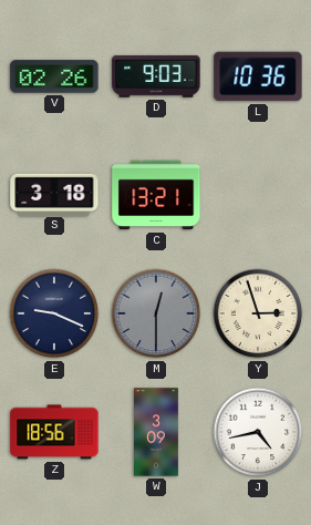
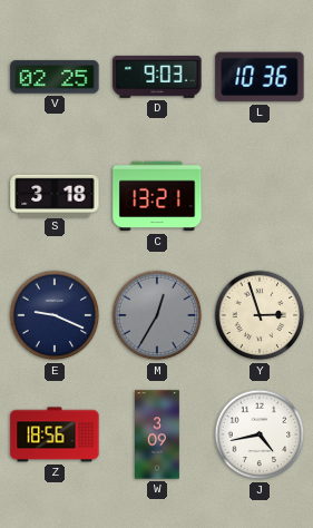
V: 02:26 -> 02:25
M: 12:30 -> 12:35
